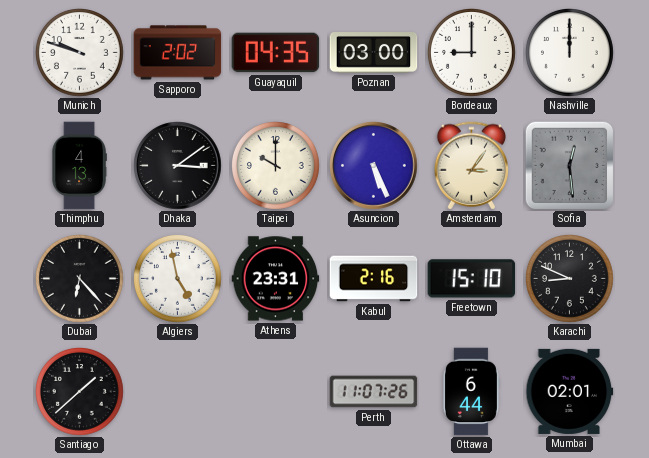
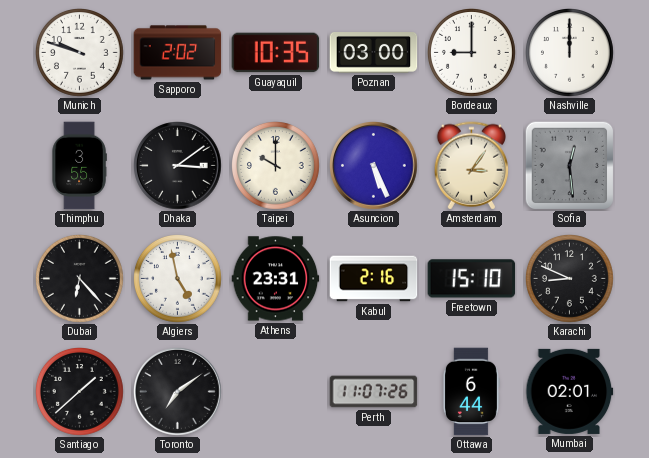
Guayaquil: 04:35 -> 10:35
Thimphu: 4:13 -> 3:55
Toronto: none -> 7:09
